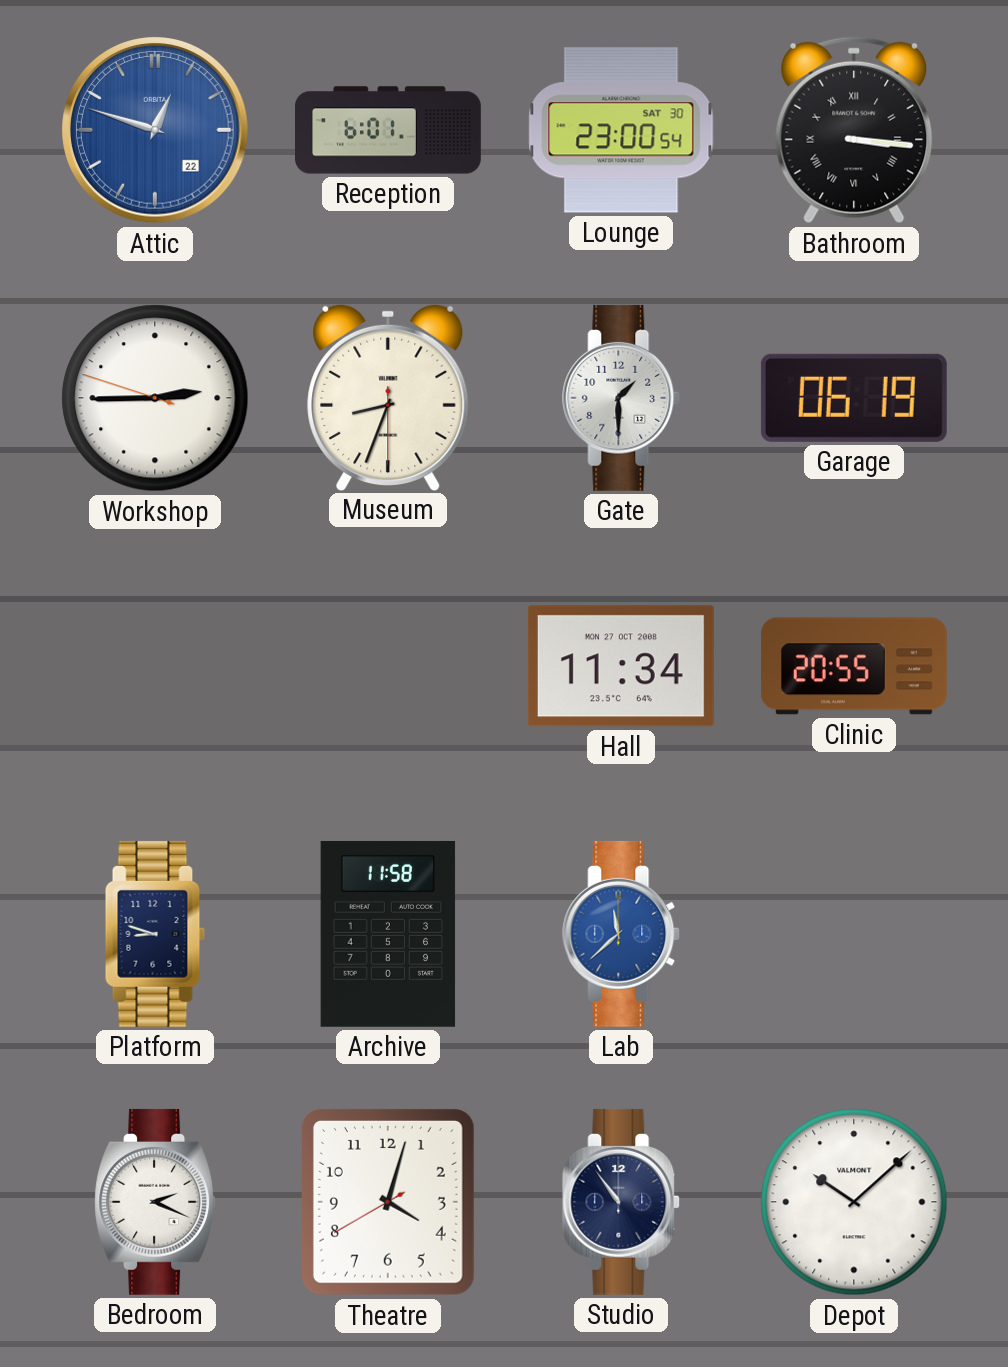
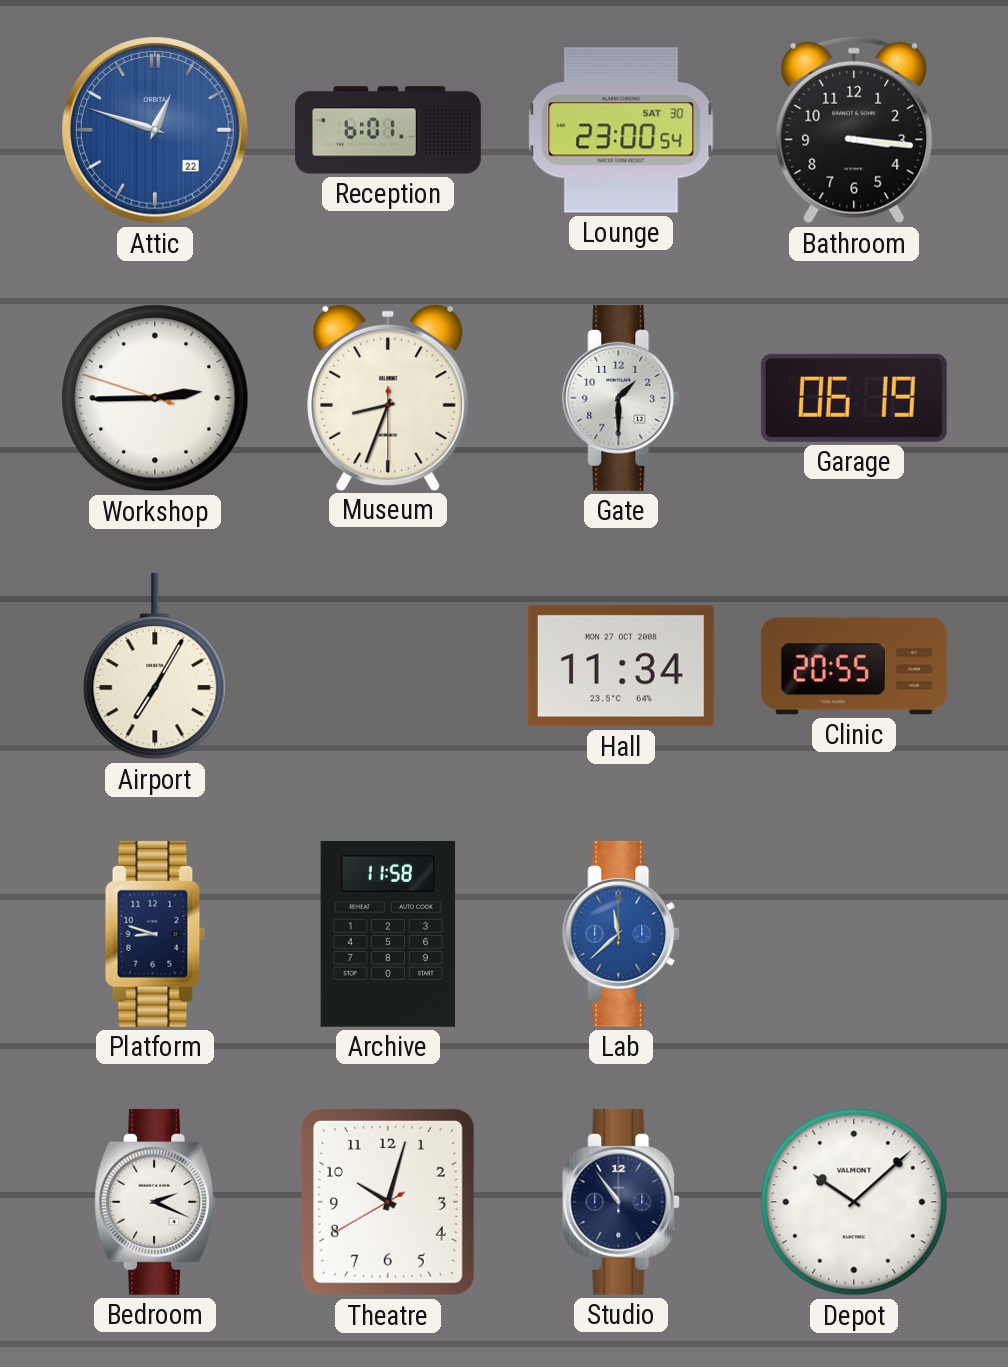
Bathroom numerals: Roman -> Arabic
Airport: none -> 7:05
Theatre: 4:02 -> 10:02
